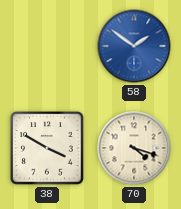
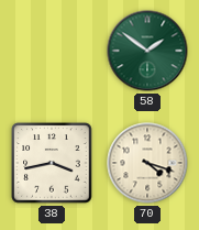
58 dial: blue -> green
38: 3:50 -> 3:43
